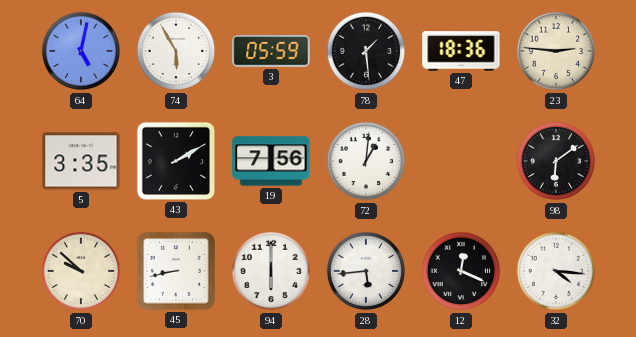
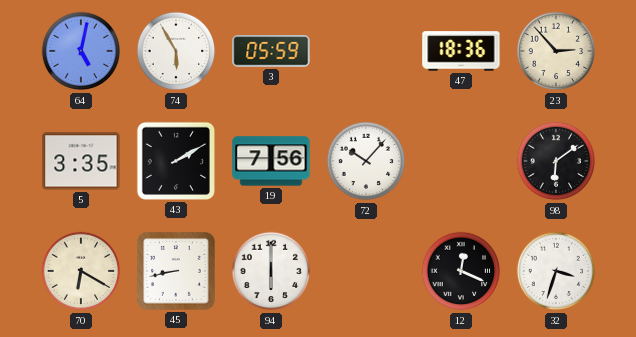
78: 1:29 -> none
23: 2:46 -> 2:53
72: 1:01 -> 10:07
70: 9:52 -> 6:20
28: 5:44 -> none
32: 4:16 -> 3:33
